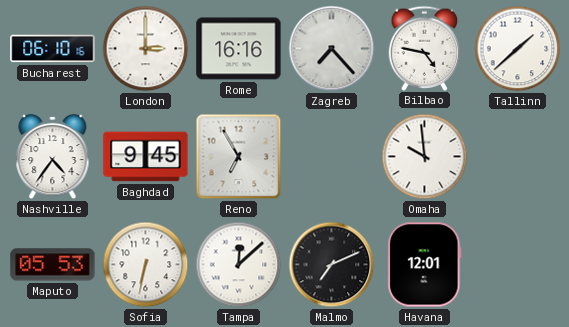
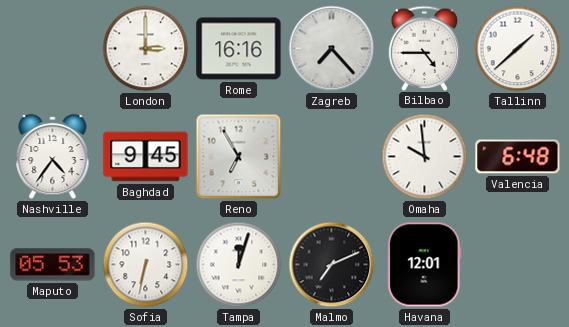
Bucharest: 06:10 -> none
Bilbao: 4:47 -> 4:45
Valencia: none -> 6:48
Tampa: 12:08 -> 12:03
